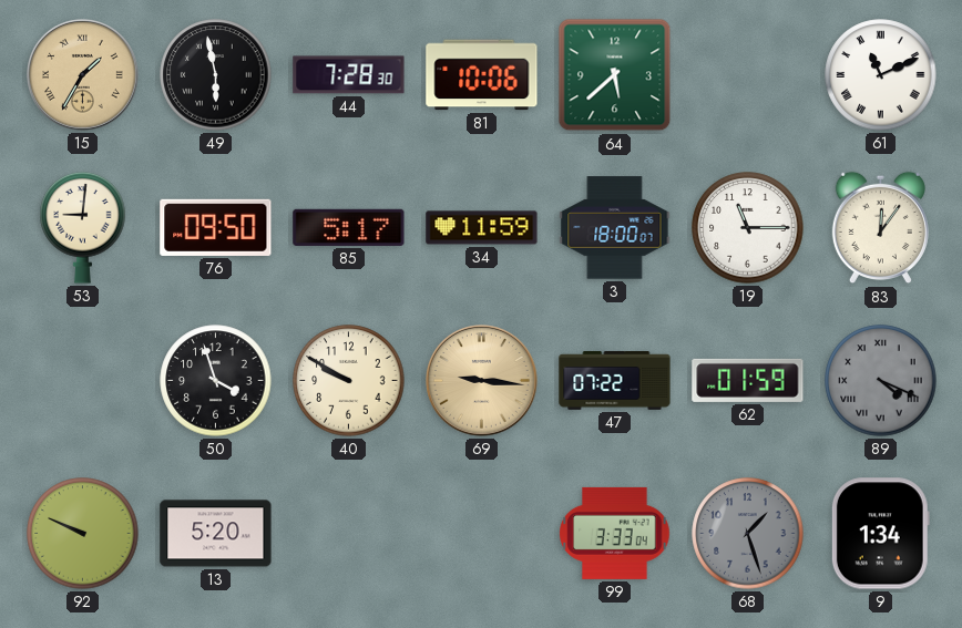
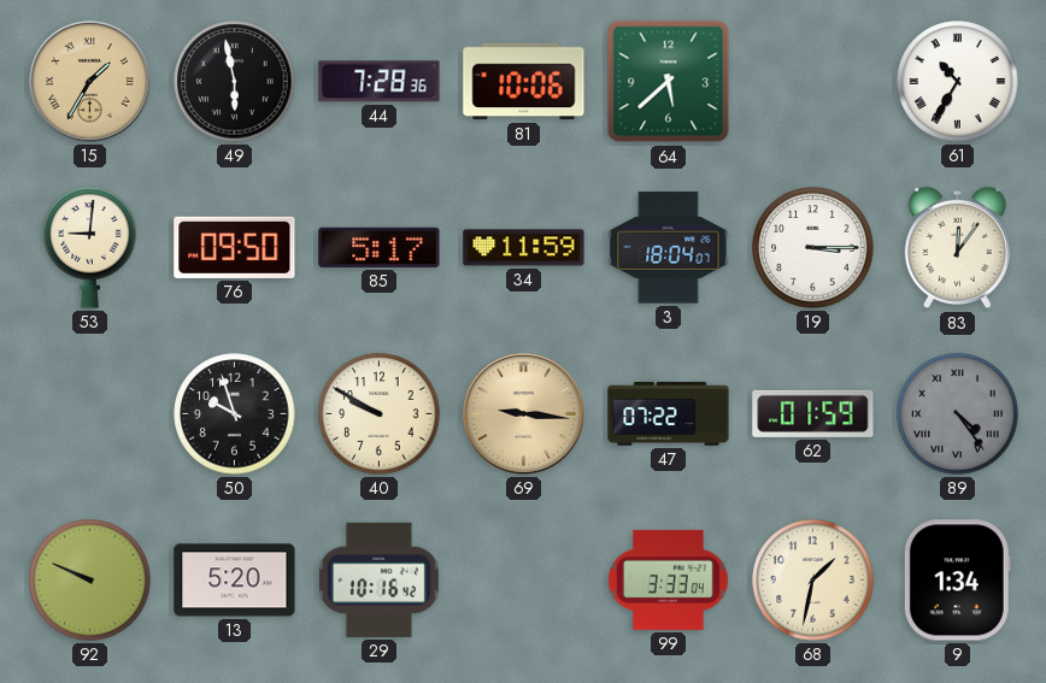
44: 7:28:30 -> 7:28:36
61: 11:11 -> 10:35
3: 18:00 -> 18:04
19: 11:15 -> 3:15
50: 3:57 -> 9:57
89: 4:19 -> 4:24
29: none -> 10:16
68: 1:27 -> 1:32
68 dial: grey -> cream
